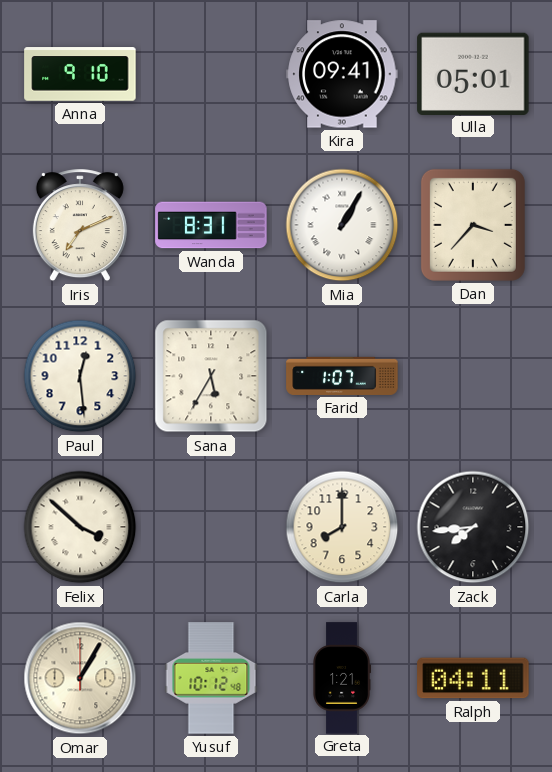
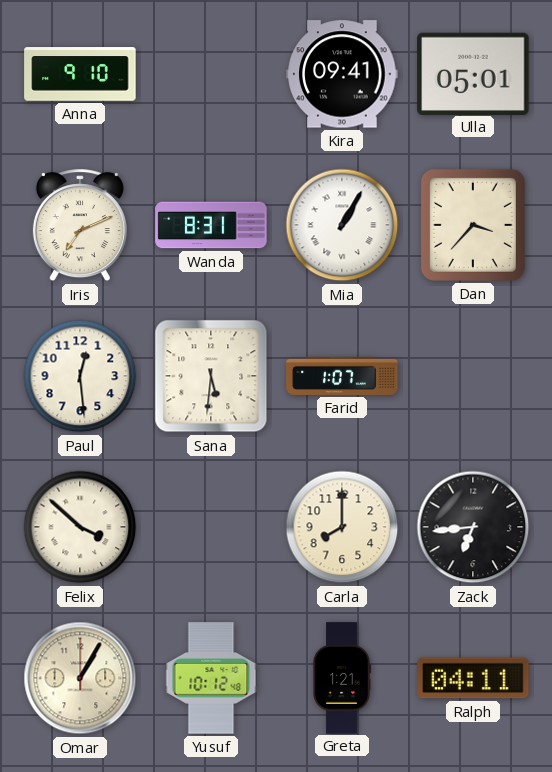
Sana: 5:35 -> 5:31
Zack: 7:44 -> 6:44
